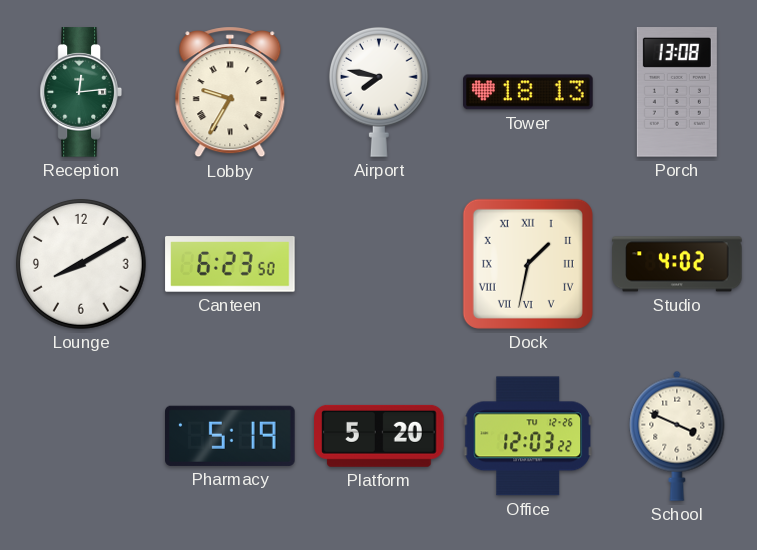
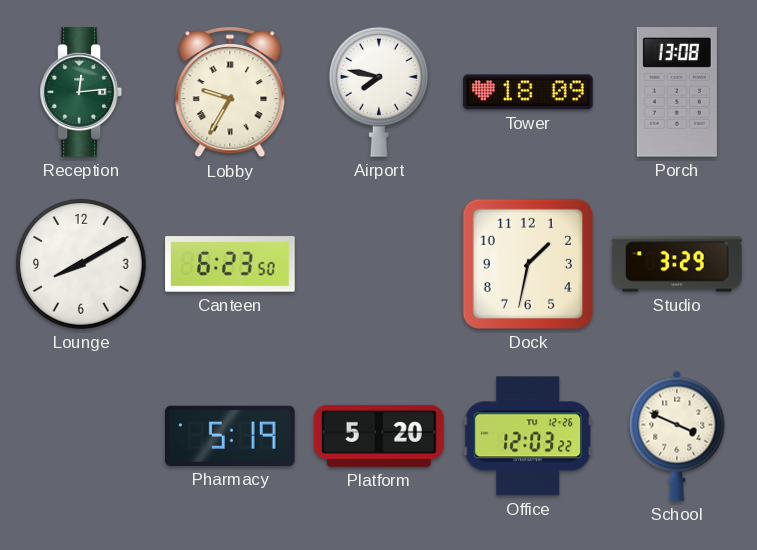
Tower: 18:13 -> 18:09
Dock numerals: Roman -> Arabic
Studio: 4:02 -> 3:29
